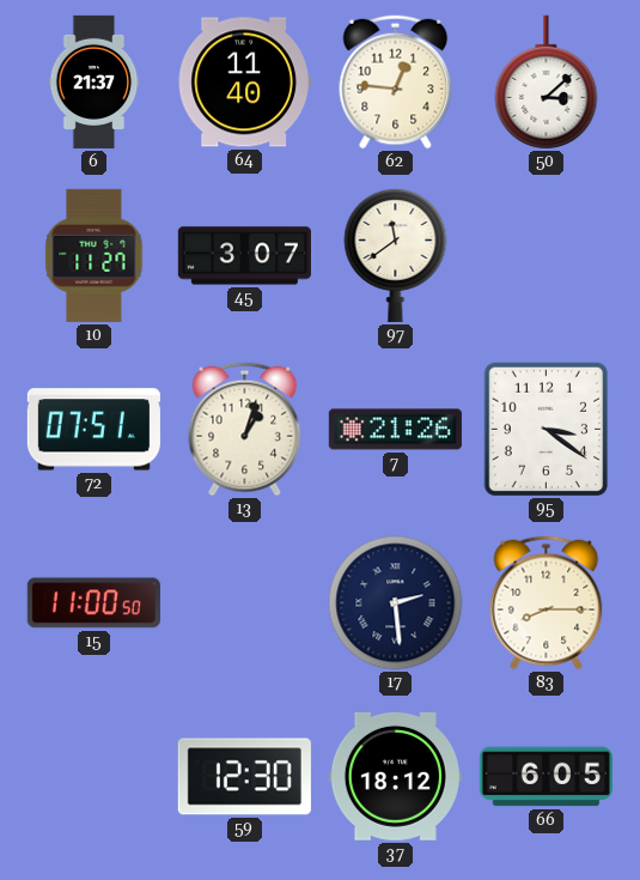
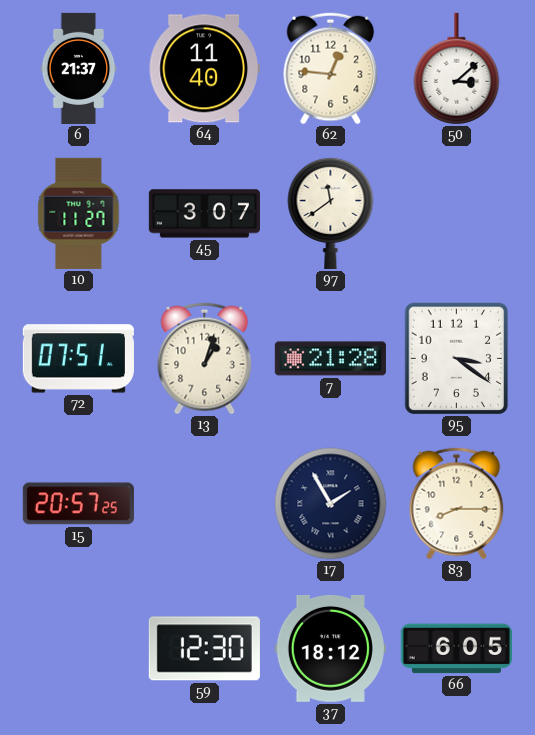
7: 21:26 -> 21:28
15: 11:00 -> 20:57
17: 2:29 -> 1:55
